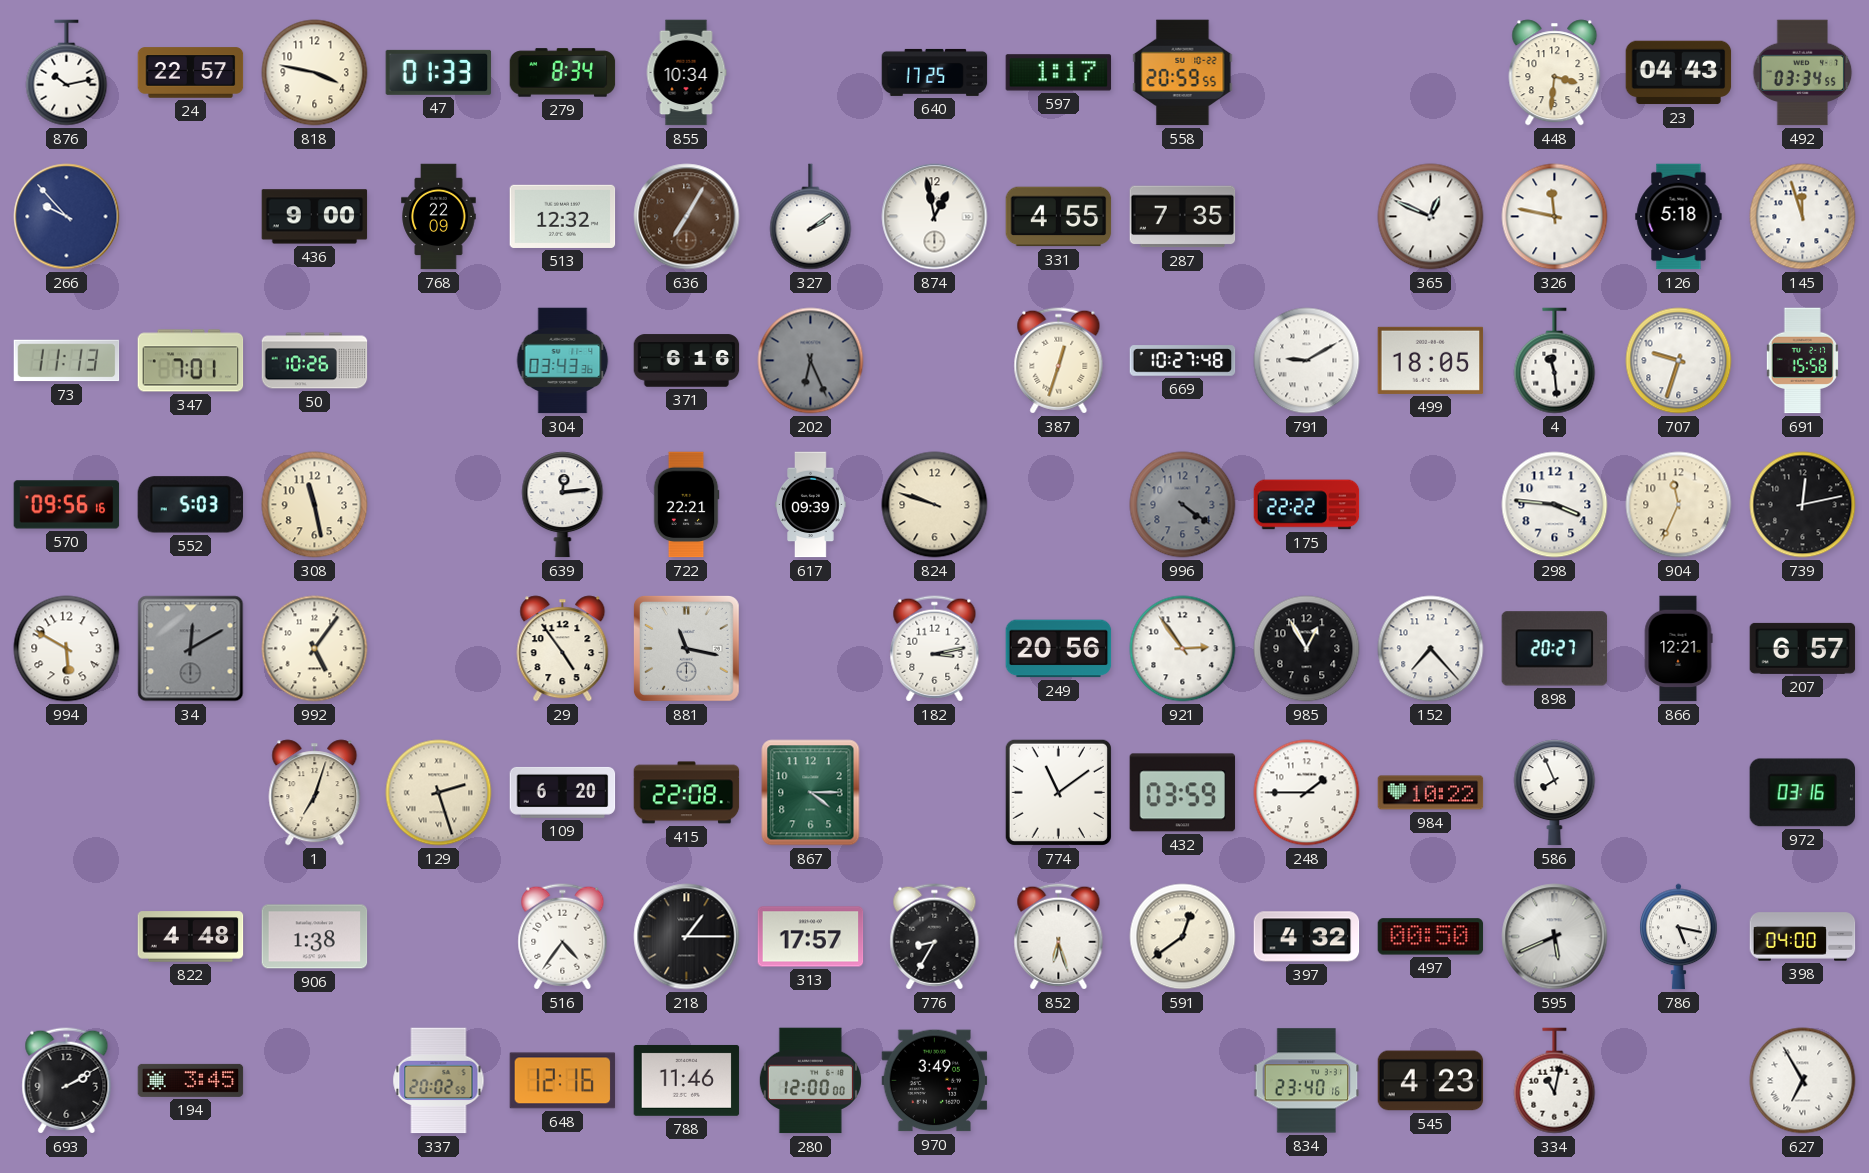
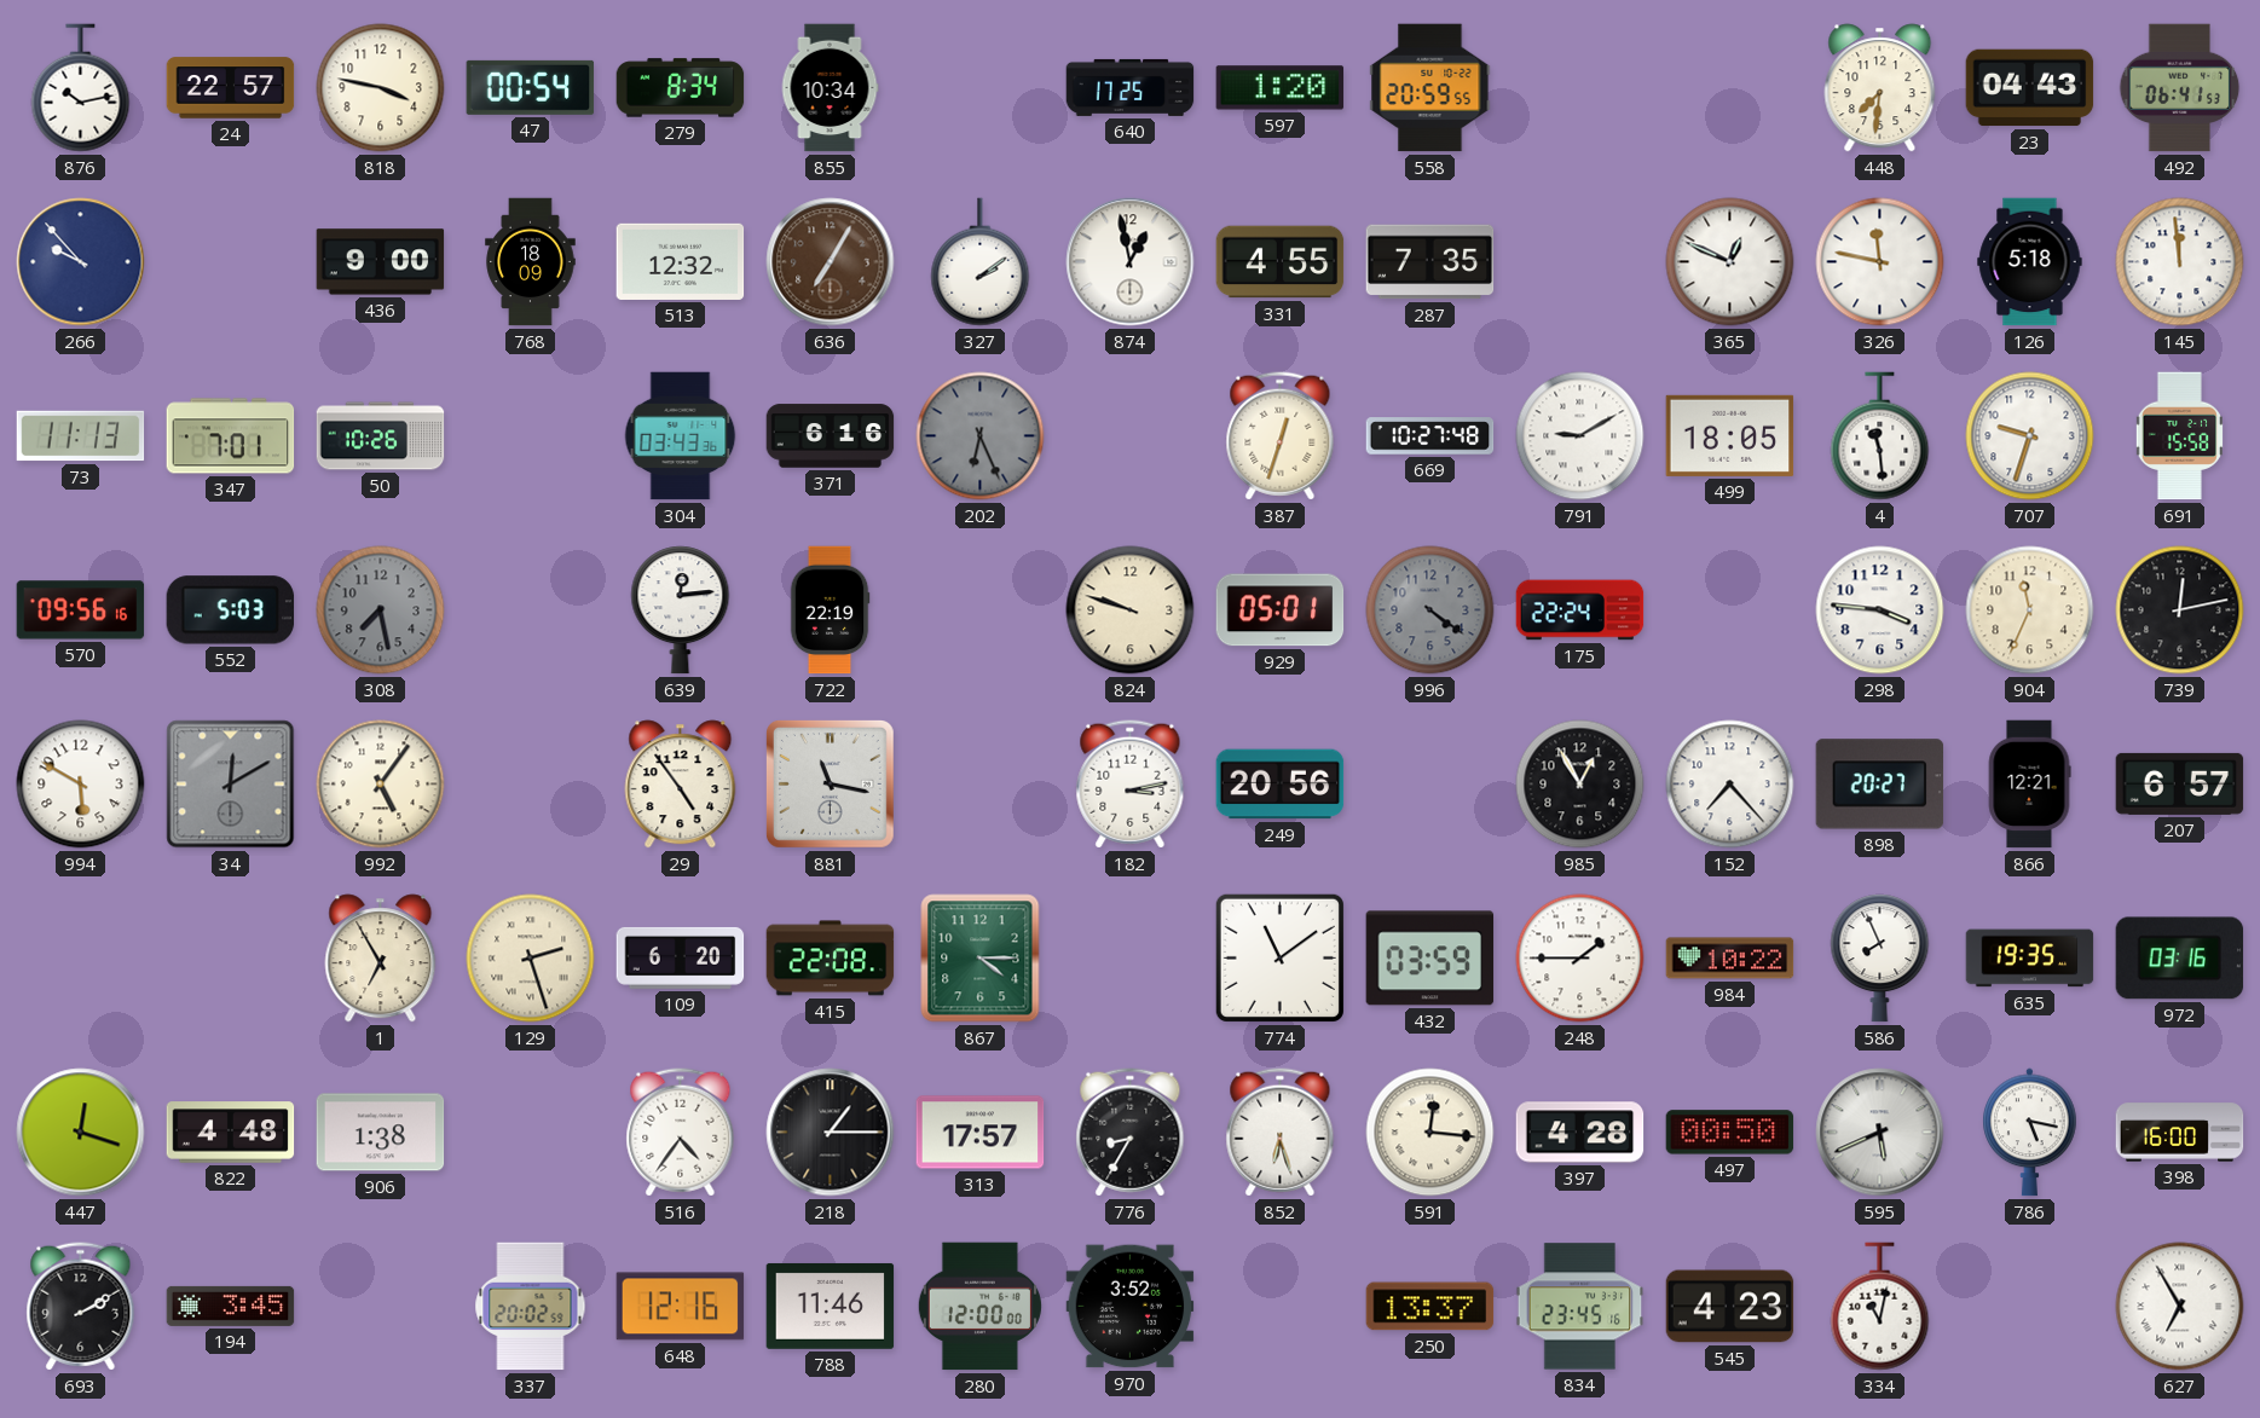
47: 01:33 -> 00:54
597: 1:17 -> 1:20
448: 3:31 -> 7:31
492: 03:34 -> 06:41
768: 22:09 -> 18:09
145: 11:57 -> 11:59
308: 11:28 -> 7:28
308 dial: cream -> grey
722: 22:21 -> 22:19
617: 09:39 -> none
929: none -> 05:01
175: 22:22 -> 22:24
921: 2:54 -> none
1: 7:03 -> 6:55
635: none -> 19:35
447: none -> 12:18
591: 12:39 -> 12:16
397: 4:32 -> 4:28
398: 04:00 -> 16:00
970: 3:49 -> 3:52
250: none -> 13:37
834: 23:40 -> 23:45
